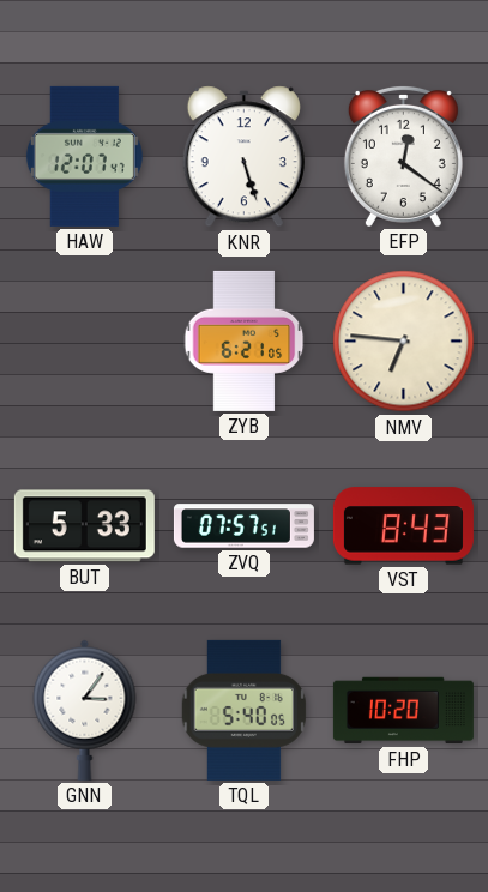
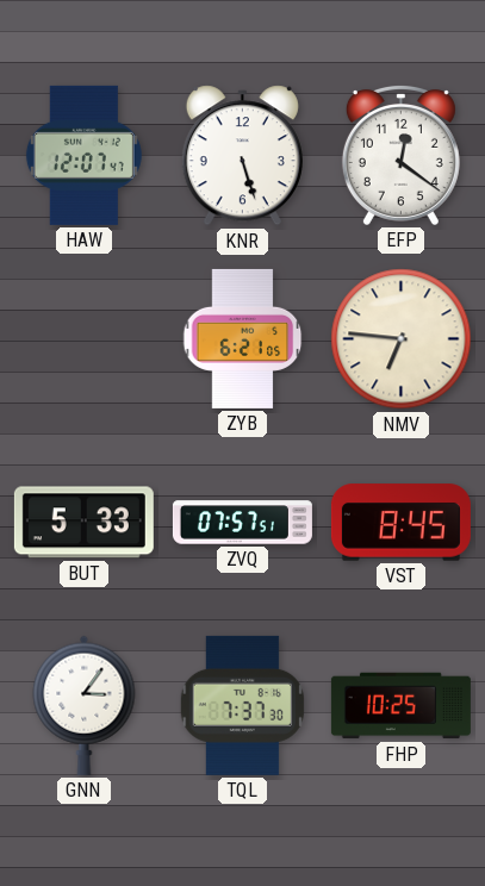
VST: 8:43 -> 8:45
TQL: 5:40 -> 7:37
FHP: 10:20 -> 10:25
